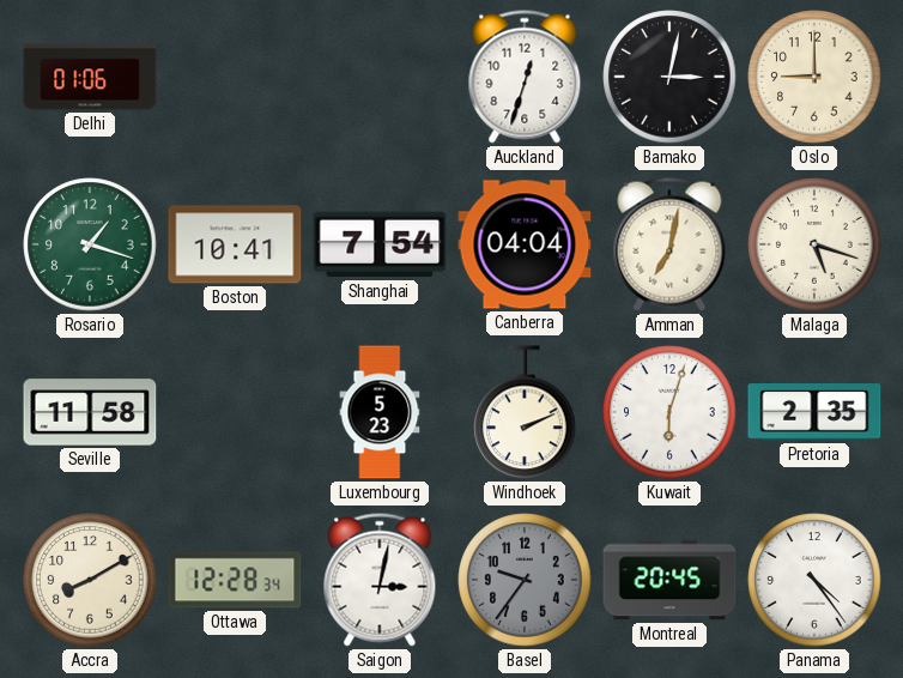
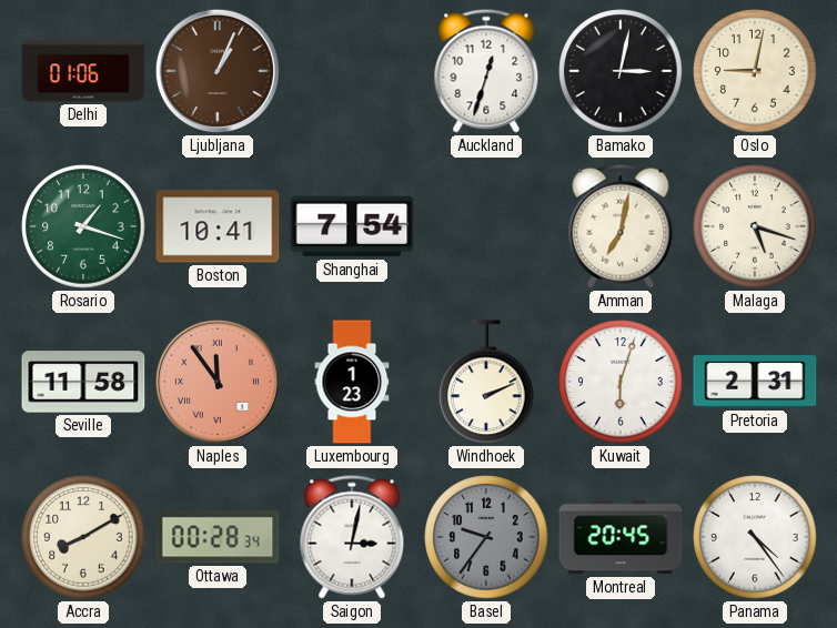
Ljubljana: none -> 1:04
Oslo: 9:00 -> 9:02
Canberra: 04:04 -> none
Naples: none -> 11:54
Luxembourg: 5:23 -> 1:23
Pretoria: 2:35 -> 2:31
Ottawa: 12:28 -> 00:28
